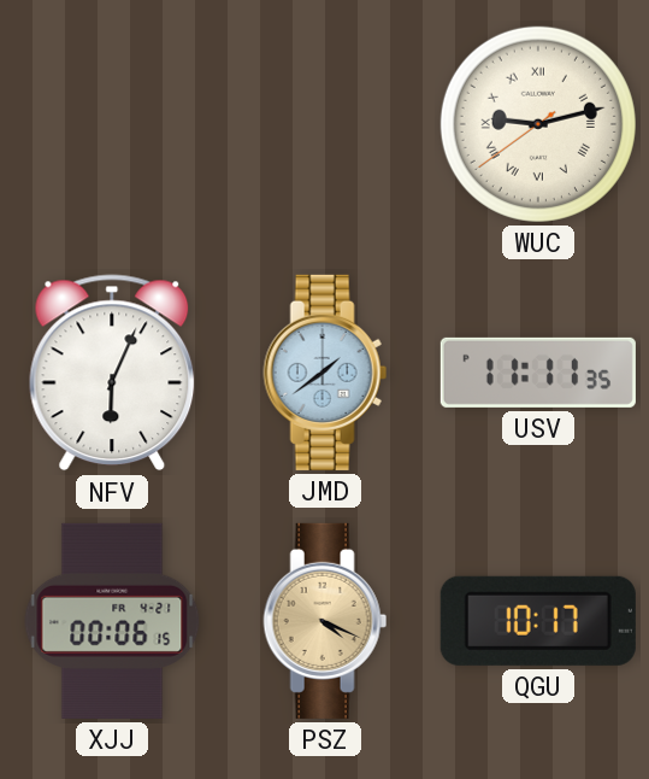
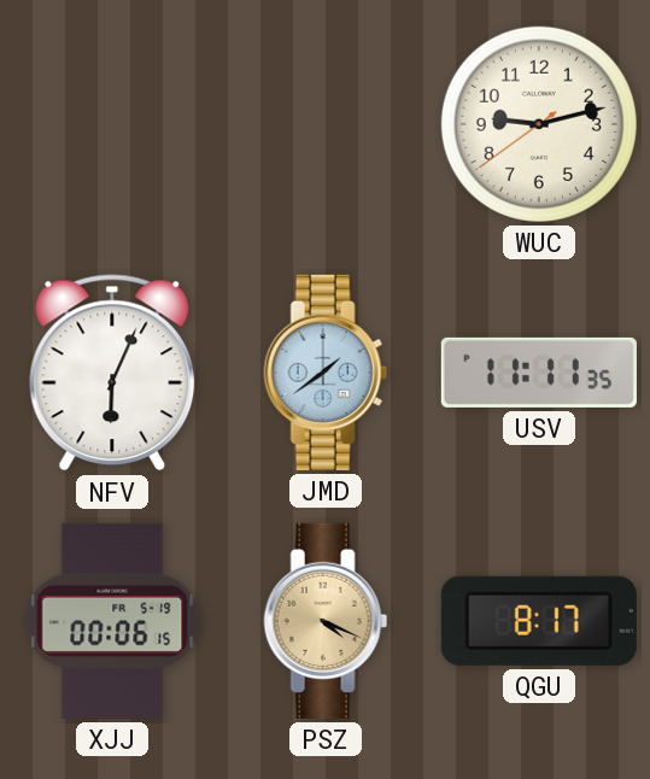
WUC numerals: Roman -> Arabic
XJJ date: FR 4-21 -> FR 5-19
QGU: 10:17 -> 8:17
